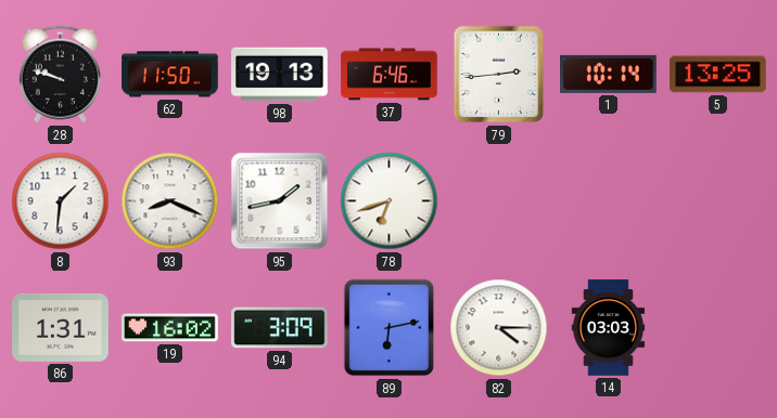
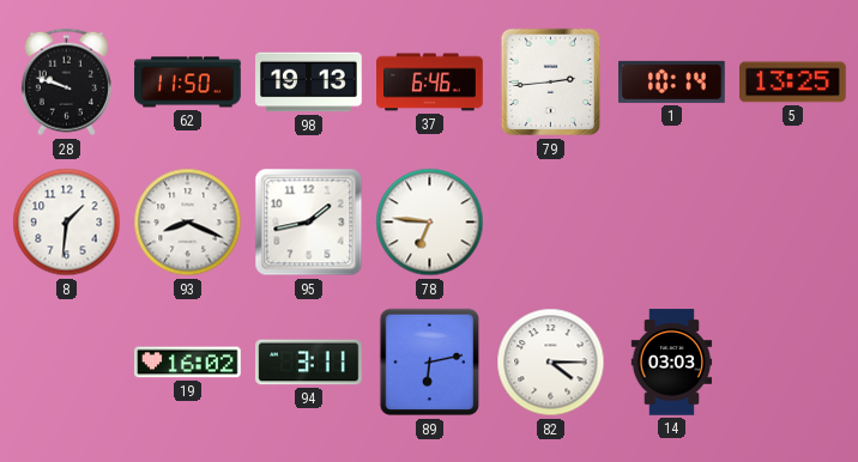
78: 6:42 -> 6:46
86: 1:31 -> none
94: 3:09 -> 3:11
